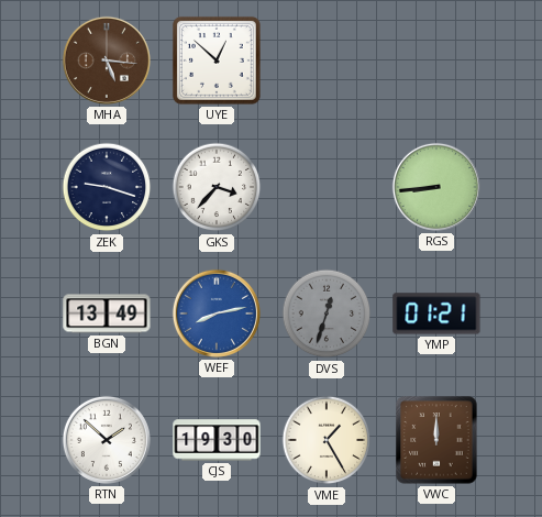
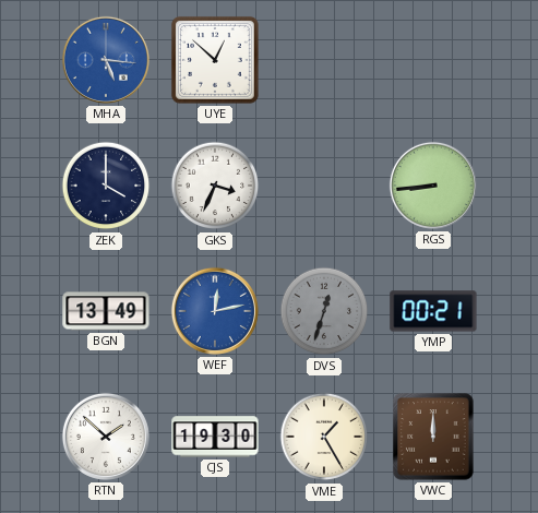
MHA dial: brown -> blue
ZEK: 9:18 -> 4:00
GKS: 3:37 -> 3:34
WEF: 8:13 -> 12:13
YMP: 01:21 -> 00:21
